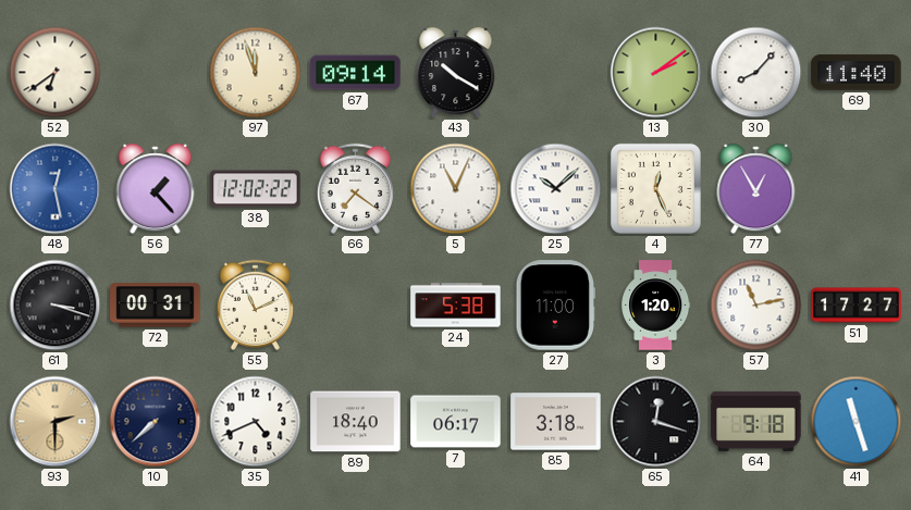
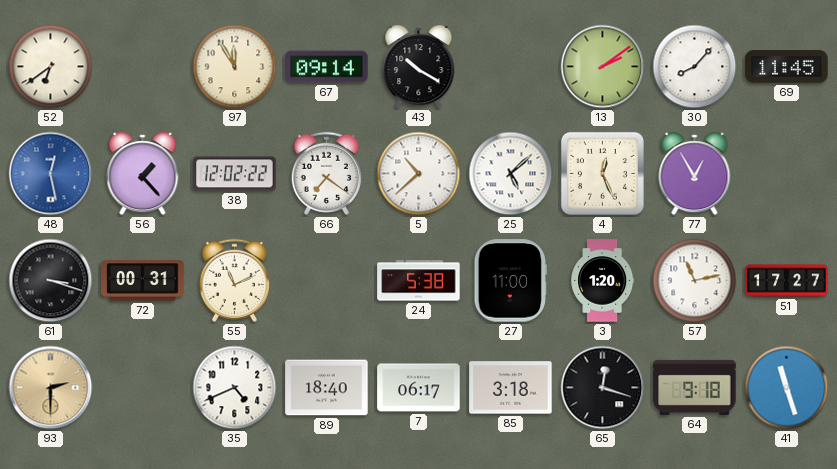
97: 11:57 -> 11:55
69: 11:40 -> 11:45
5: 11:04 -> 10:38
25: 10:08 -> 5:08
10: 7:38 -> none
